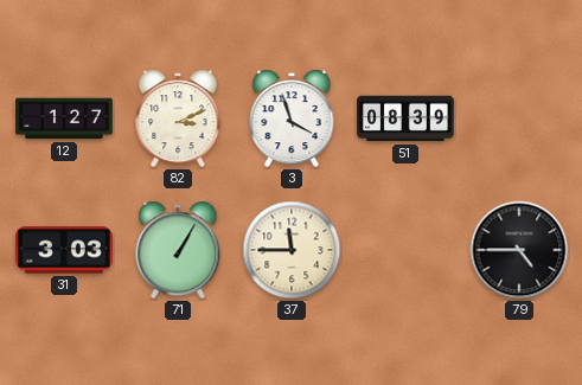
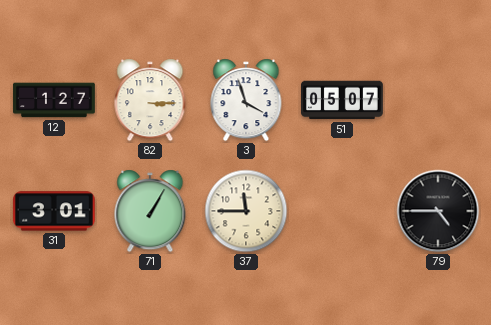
82: 3:11 -> 3:15
51: 08:39 -> 05:07
31: 3:03 -> 3:01
